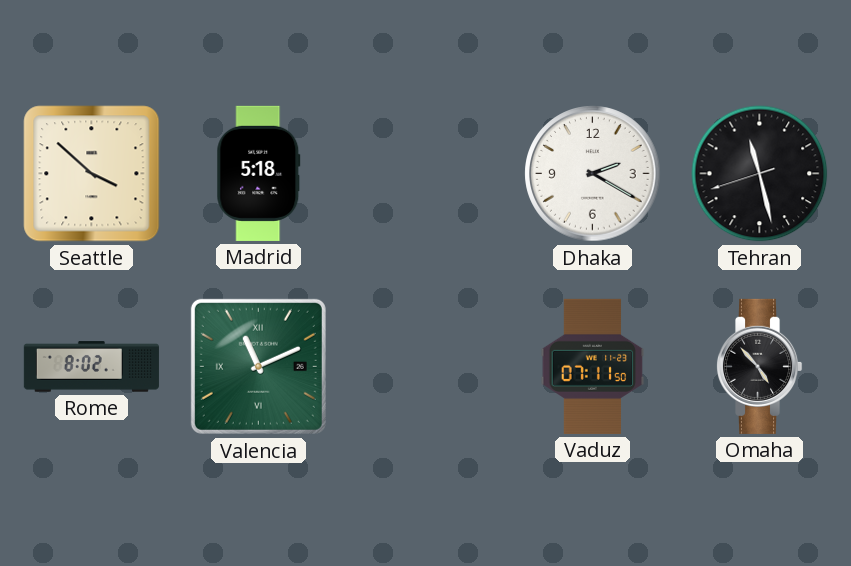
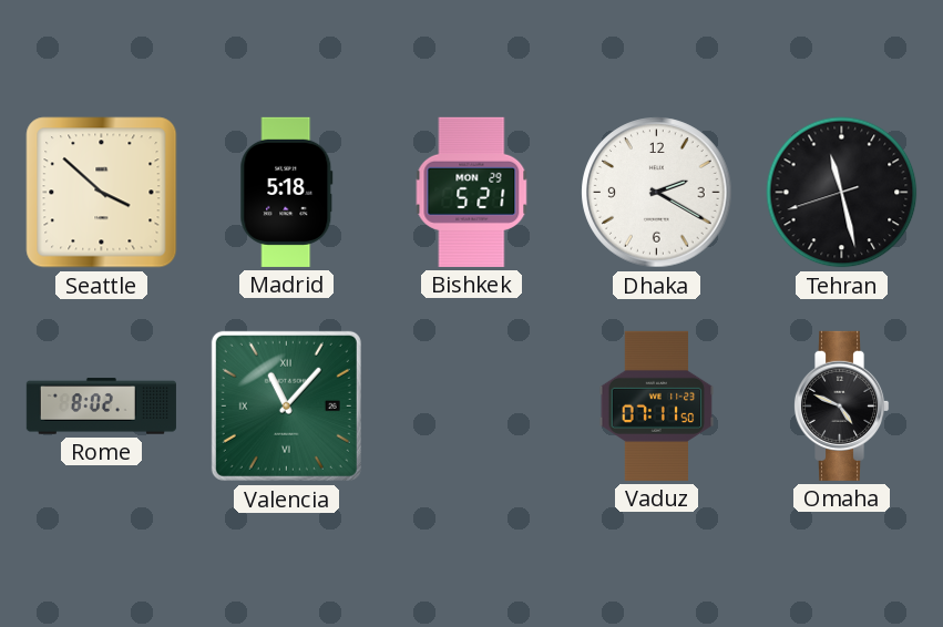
Bishkek: none -> 5:21
Valencia: 11:11 -> 11:07
Omaha: 4:53 -> 4:49
